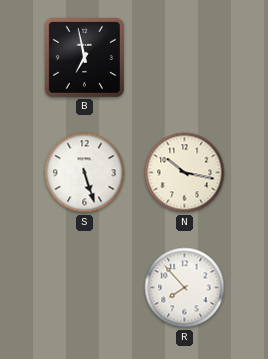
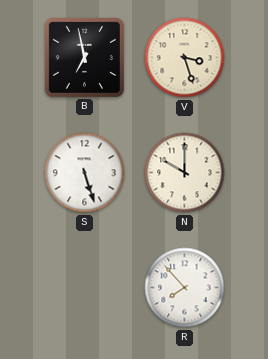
V: none -> 3:27
N: 10:17 -> 10:00
